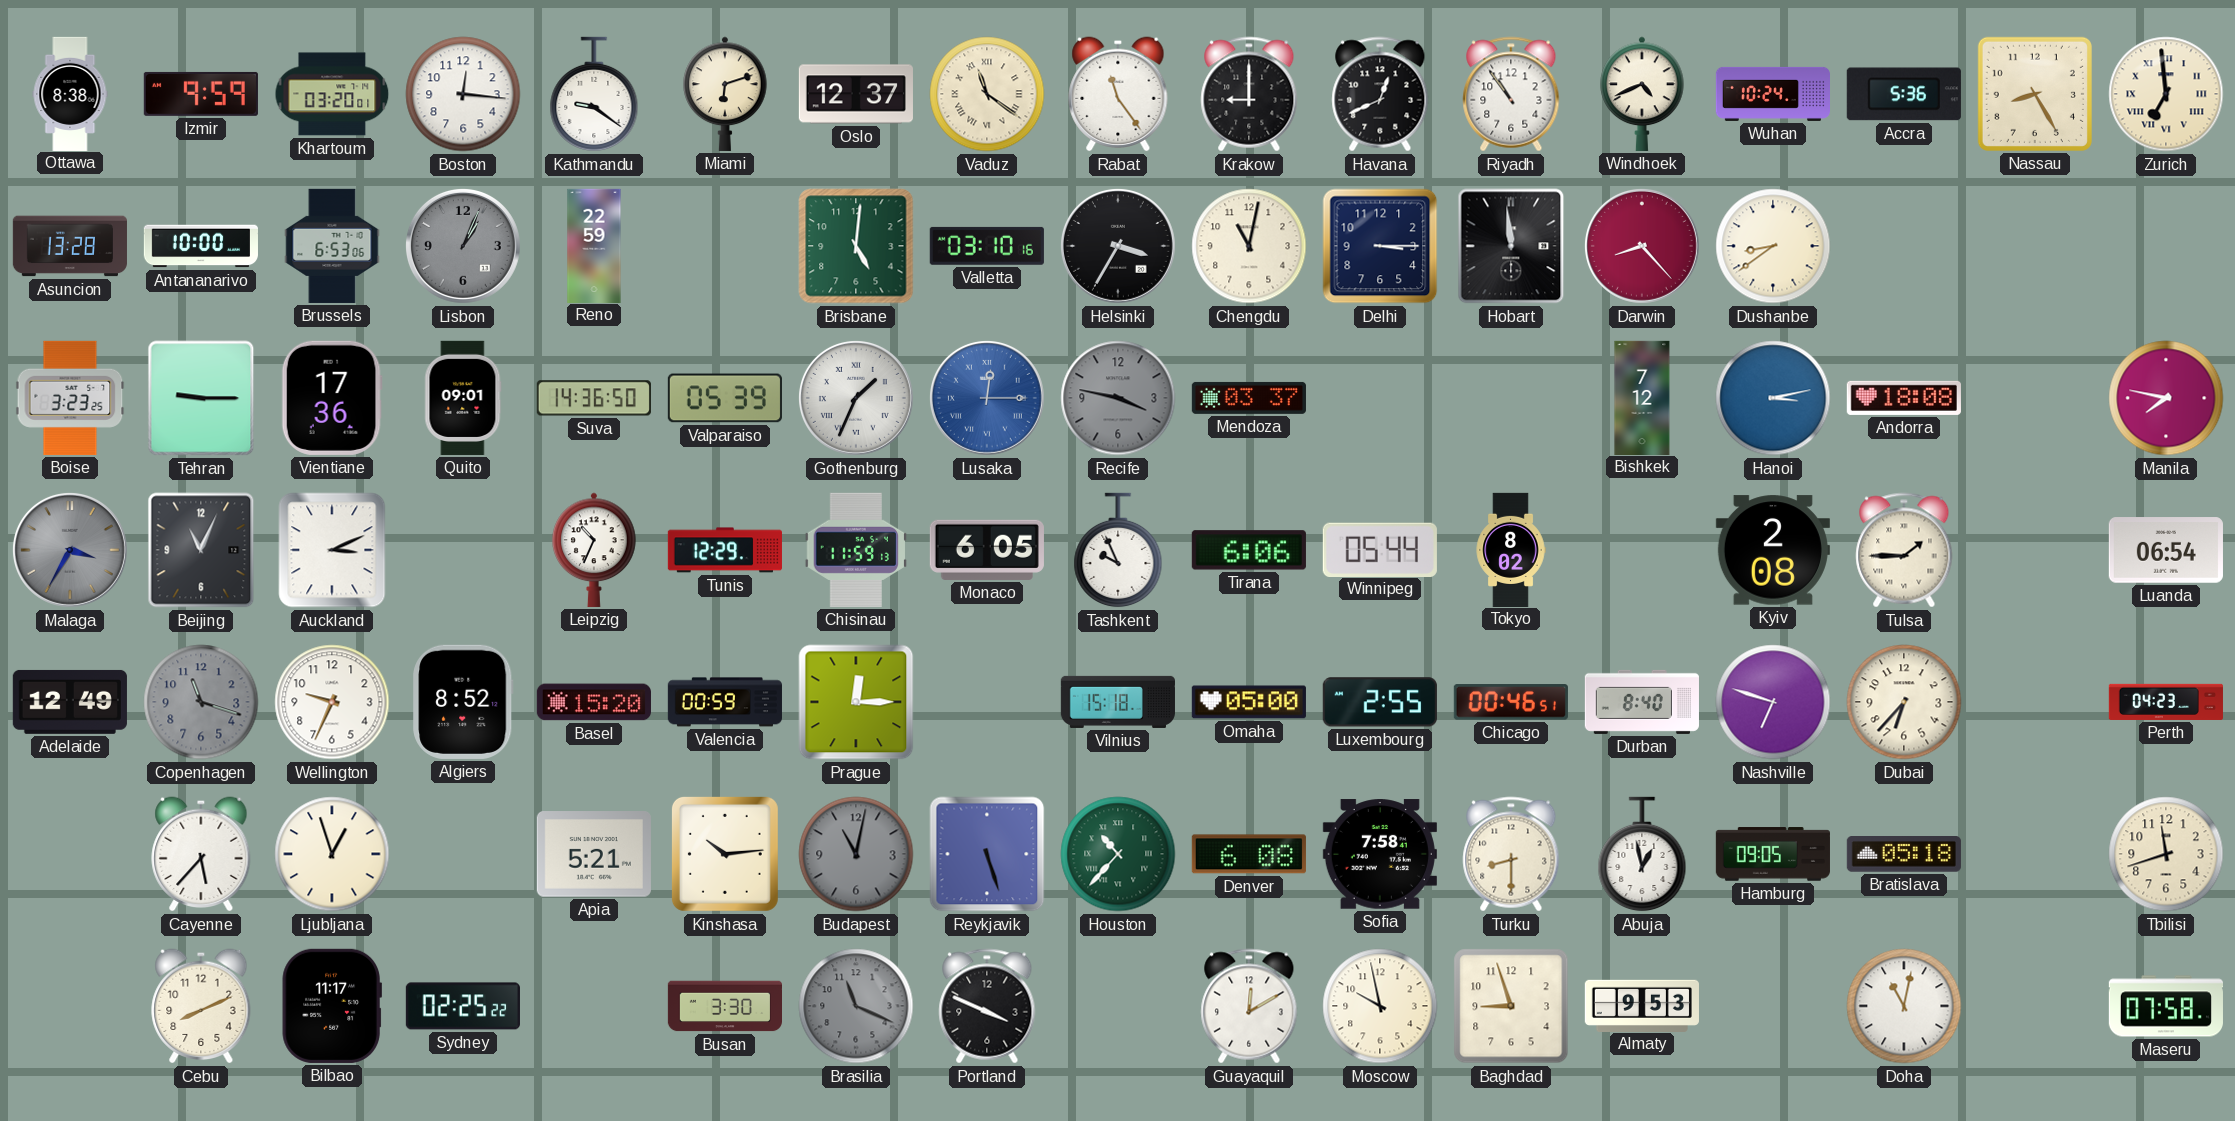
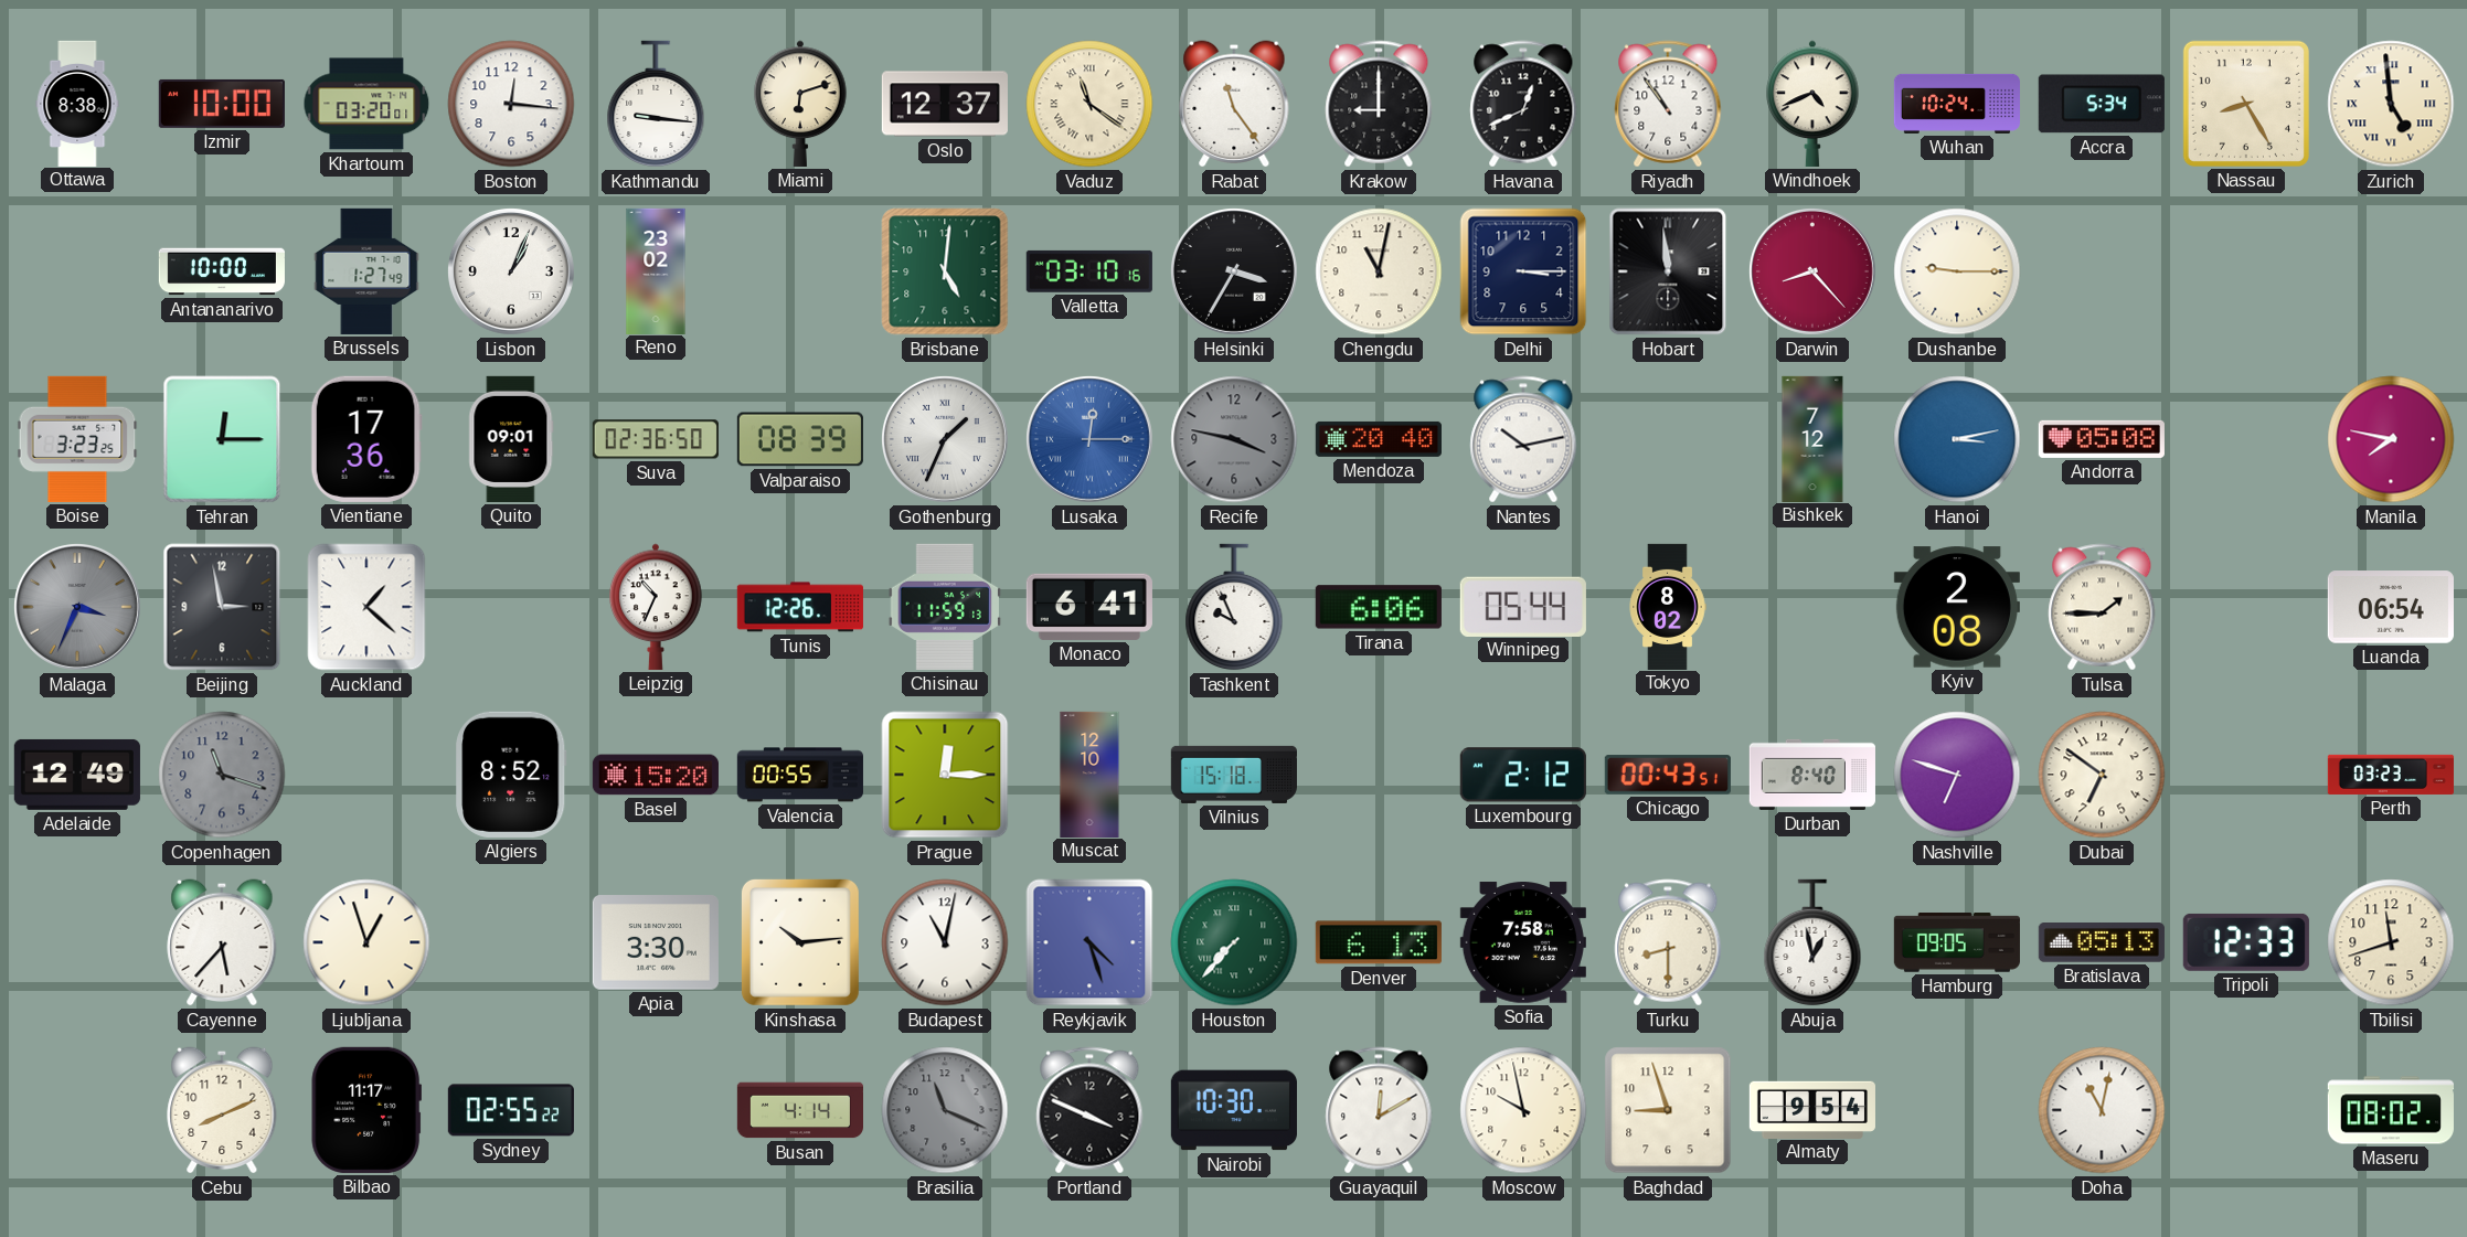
Izmir: 9:59 -> 10:00
Kathmandu: 9:21 -> 9:16
Accra: 5:36 -> 5:34
Zurich: 6:59 -> 4:59
Asuncion: 13:28 -> none
Brussels: 6:53 -> 1:27
Lisbon dial: grey -> white
Reno: 22:59 -> 23:02
Dushanbe: 8:39 -> 9:15
Tehran: 9:15 -> 12:15
Suva: 14:36 -> 02:36
Valparaiso: 05:39 -> 08:39
Mendoza: 03:37 -> 20:40
Nantes: none -> 10:13
Andorra: 18:08 -> 05:08
Malaga: 3:35 -> 3:34
Beijing: 11:04 -> 2:58
Auckland: 3:11 -> 1:22
Tunis: 12:29 -> 12:26
Monaco: 6:05 -> 6:41
Wellington: 9:34 -> none
Valencia: 00:59 -> 00:55
Muscat: none -> 12:10
Omaha: 05:00 -> none
Luxembourg: 2:55 -> 2:12
Chicago: 00:46 -> 00:43
Dubai: 6:37 -> 6:51
Perth: 04:23 -> 03:23
Apia: 5:21 -> 3:30
Budapest dial: grey -> white
Reykjavik: 5:27 -> 4:27
Houston: 10:37 -> 7:37
Denver: 6:08 -> 6:13
Bratislava: 05:18 -> 05:13
Tripoli: none -> 12:33
Sydney: 02:25 -> 02:55
Busan: 3:30 -> 4:14
Nairobi: none -> 10:30
Almaty: 9:53 -> 9:54
Maseru: 07:58 -> 08:02
